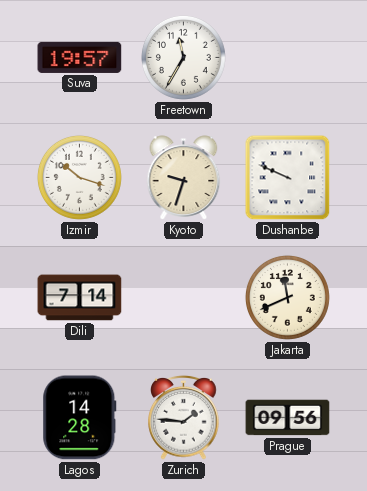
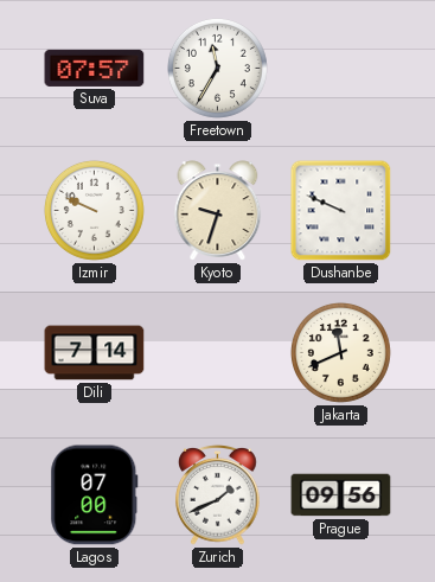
Suva: 19:57 -> 07:57
Izmir: 10:18 -> 9:49
Lagos: 14:28 -> 07:00
Zurich: 1:46 -> 1:41
